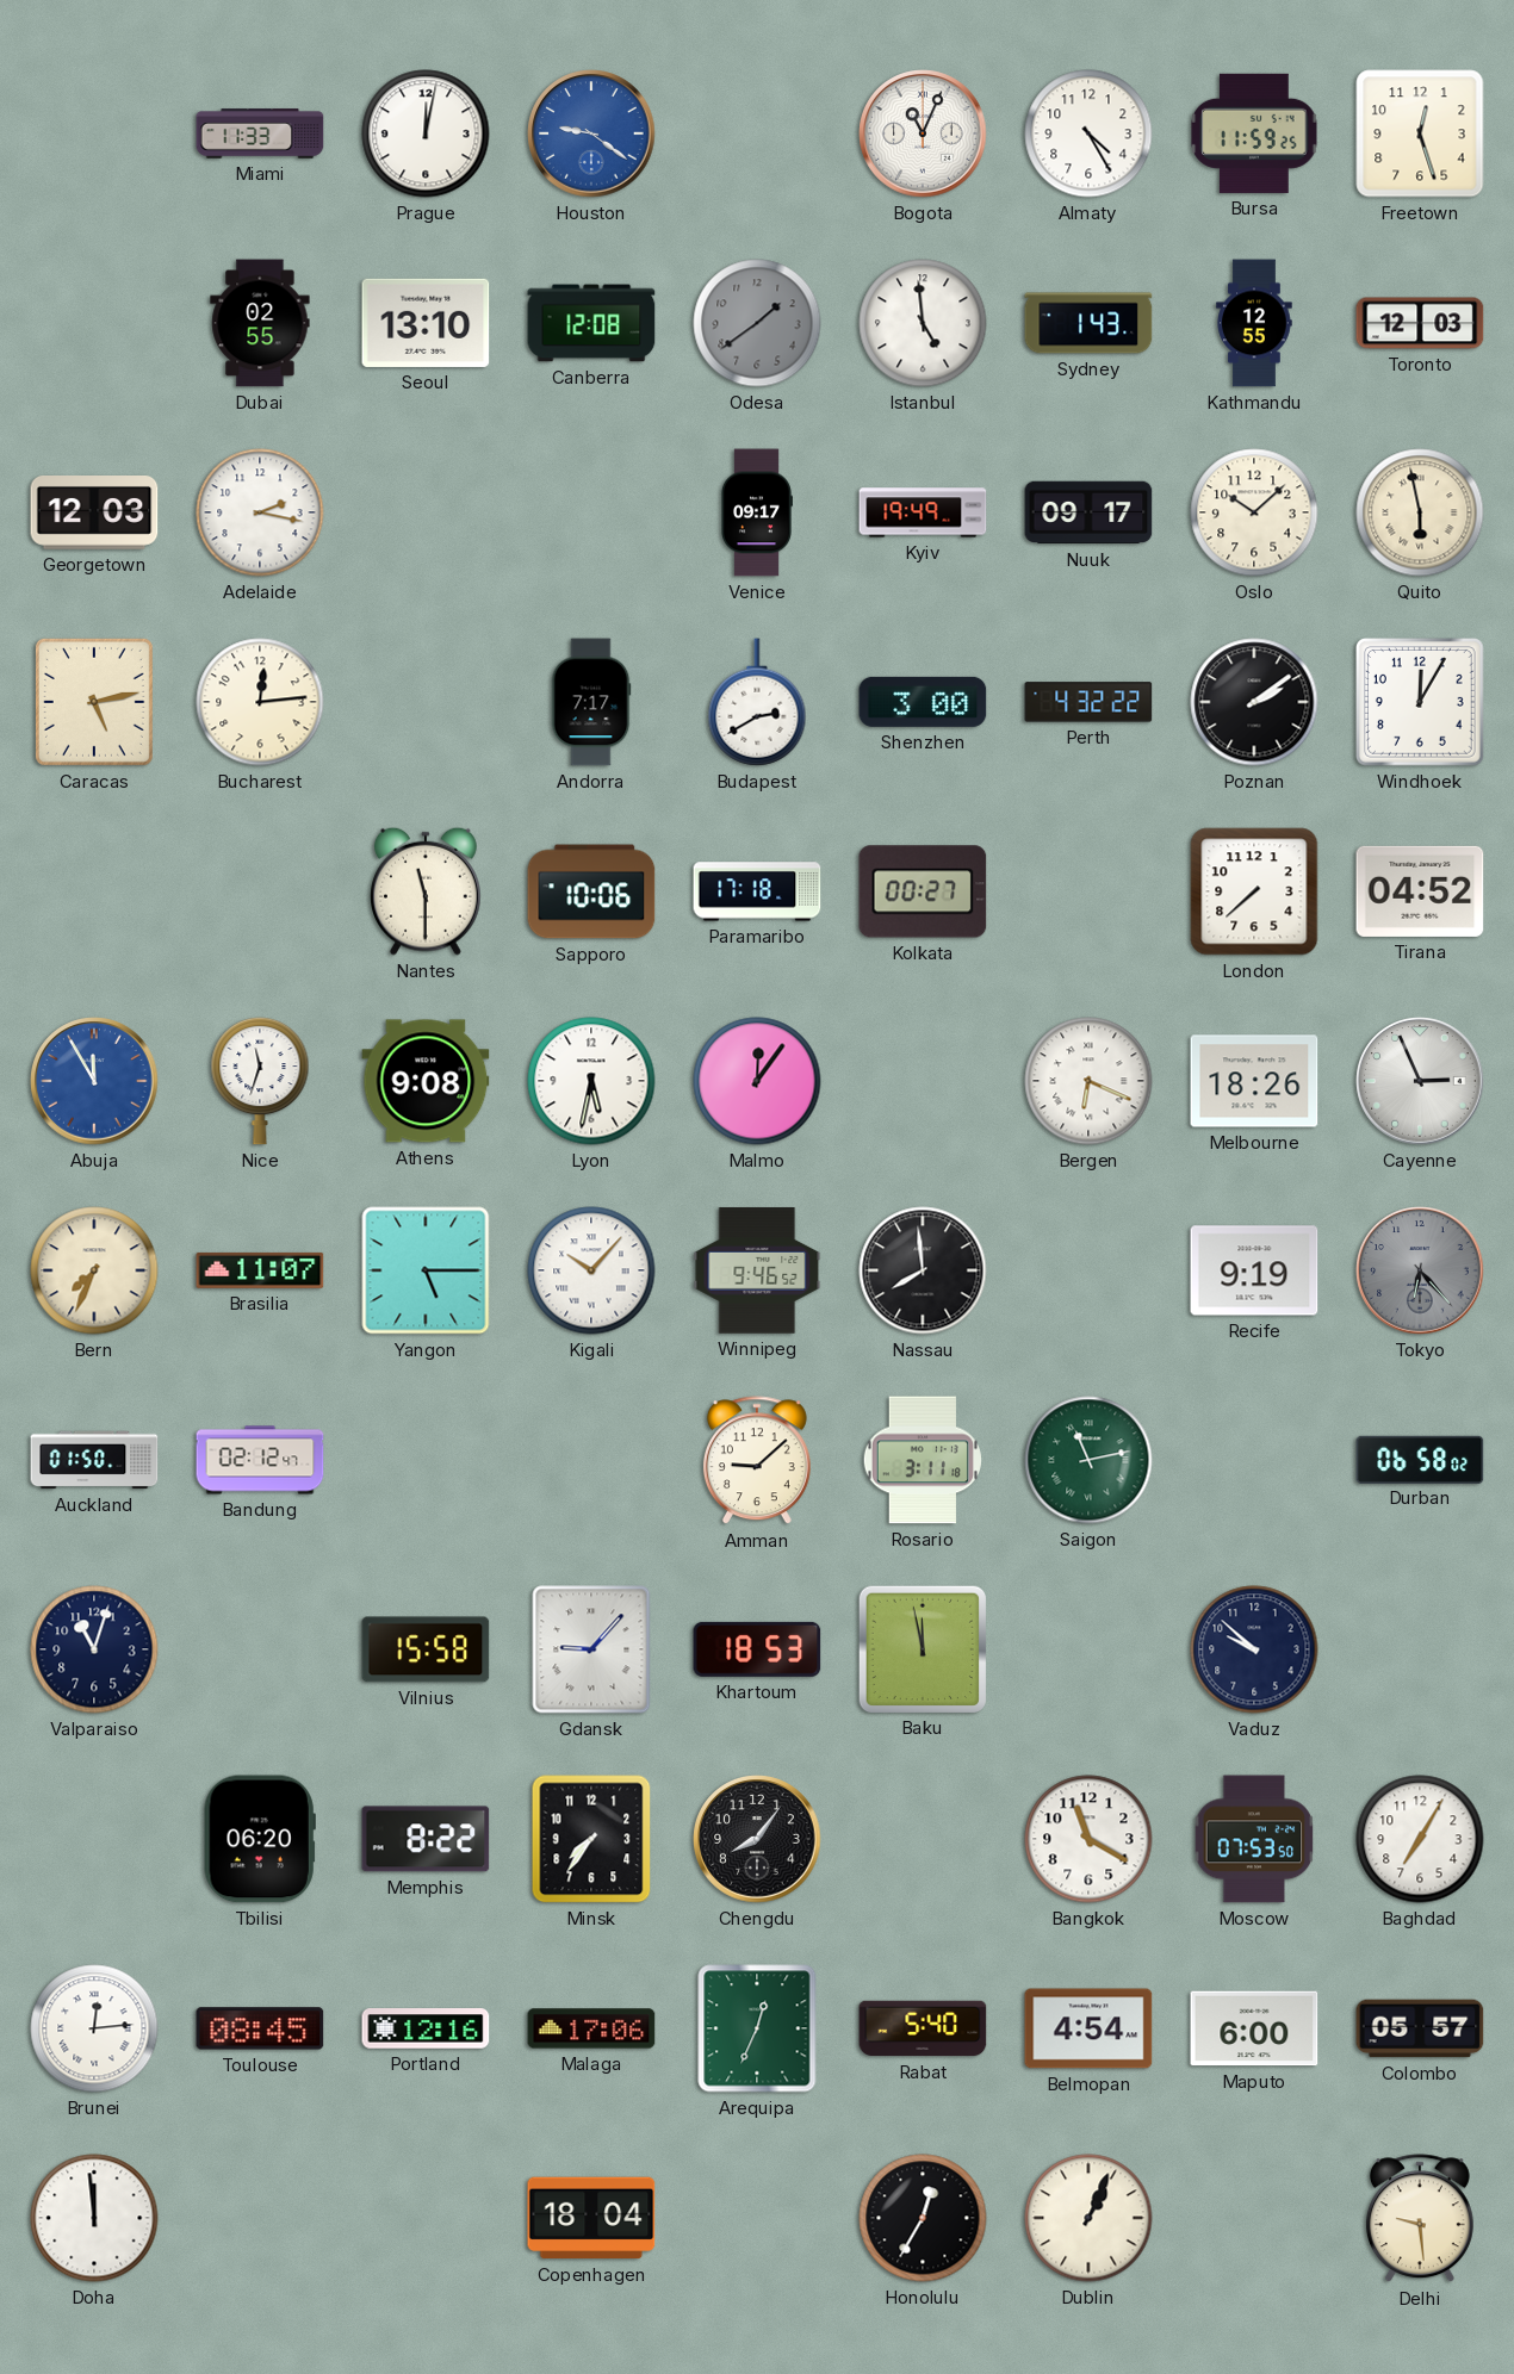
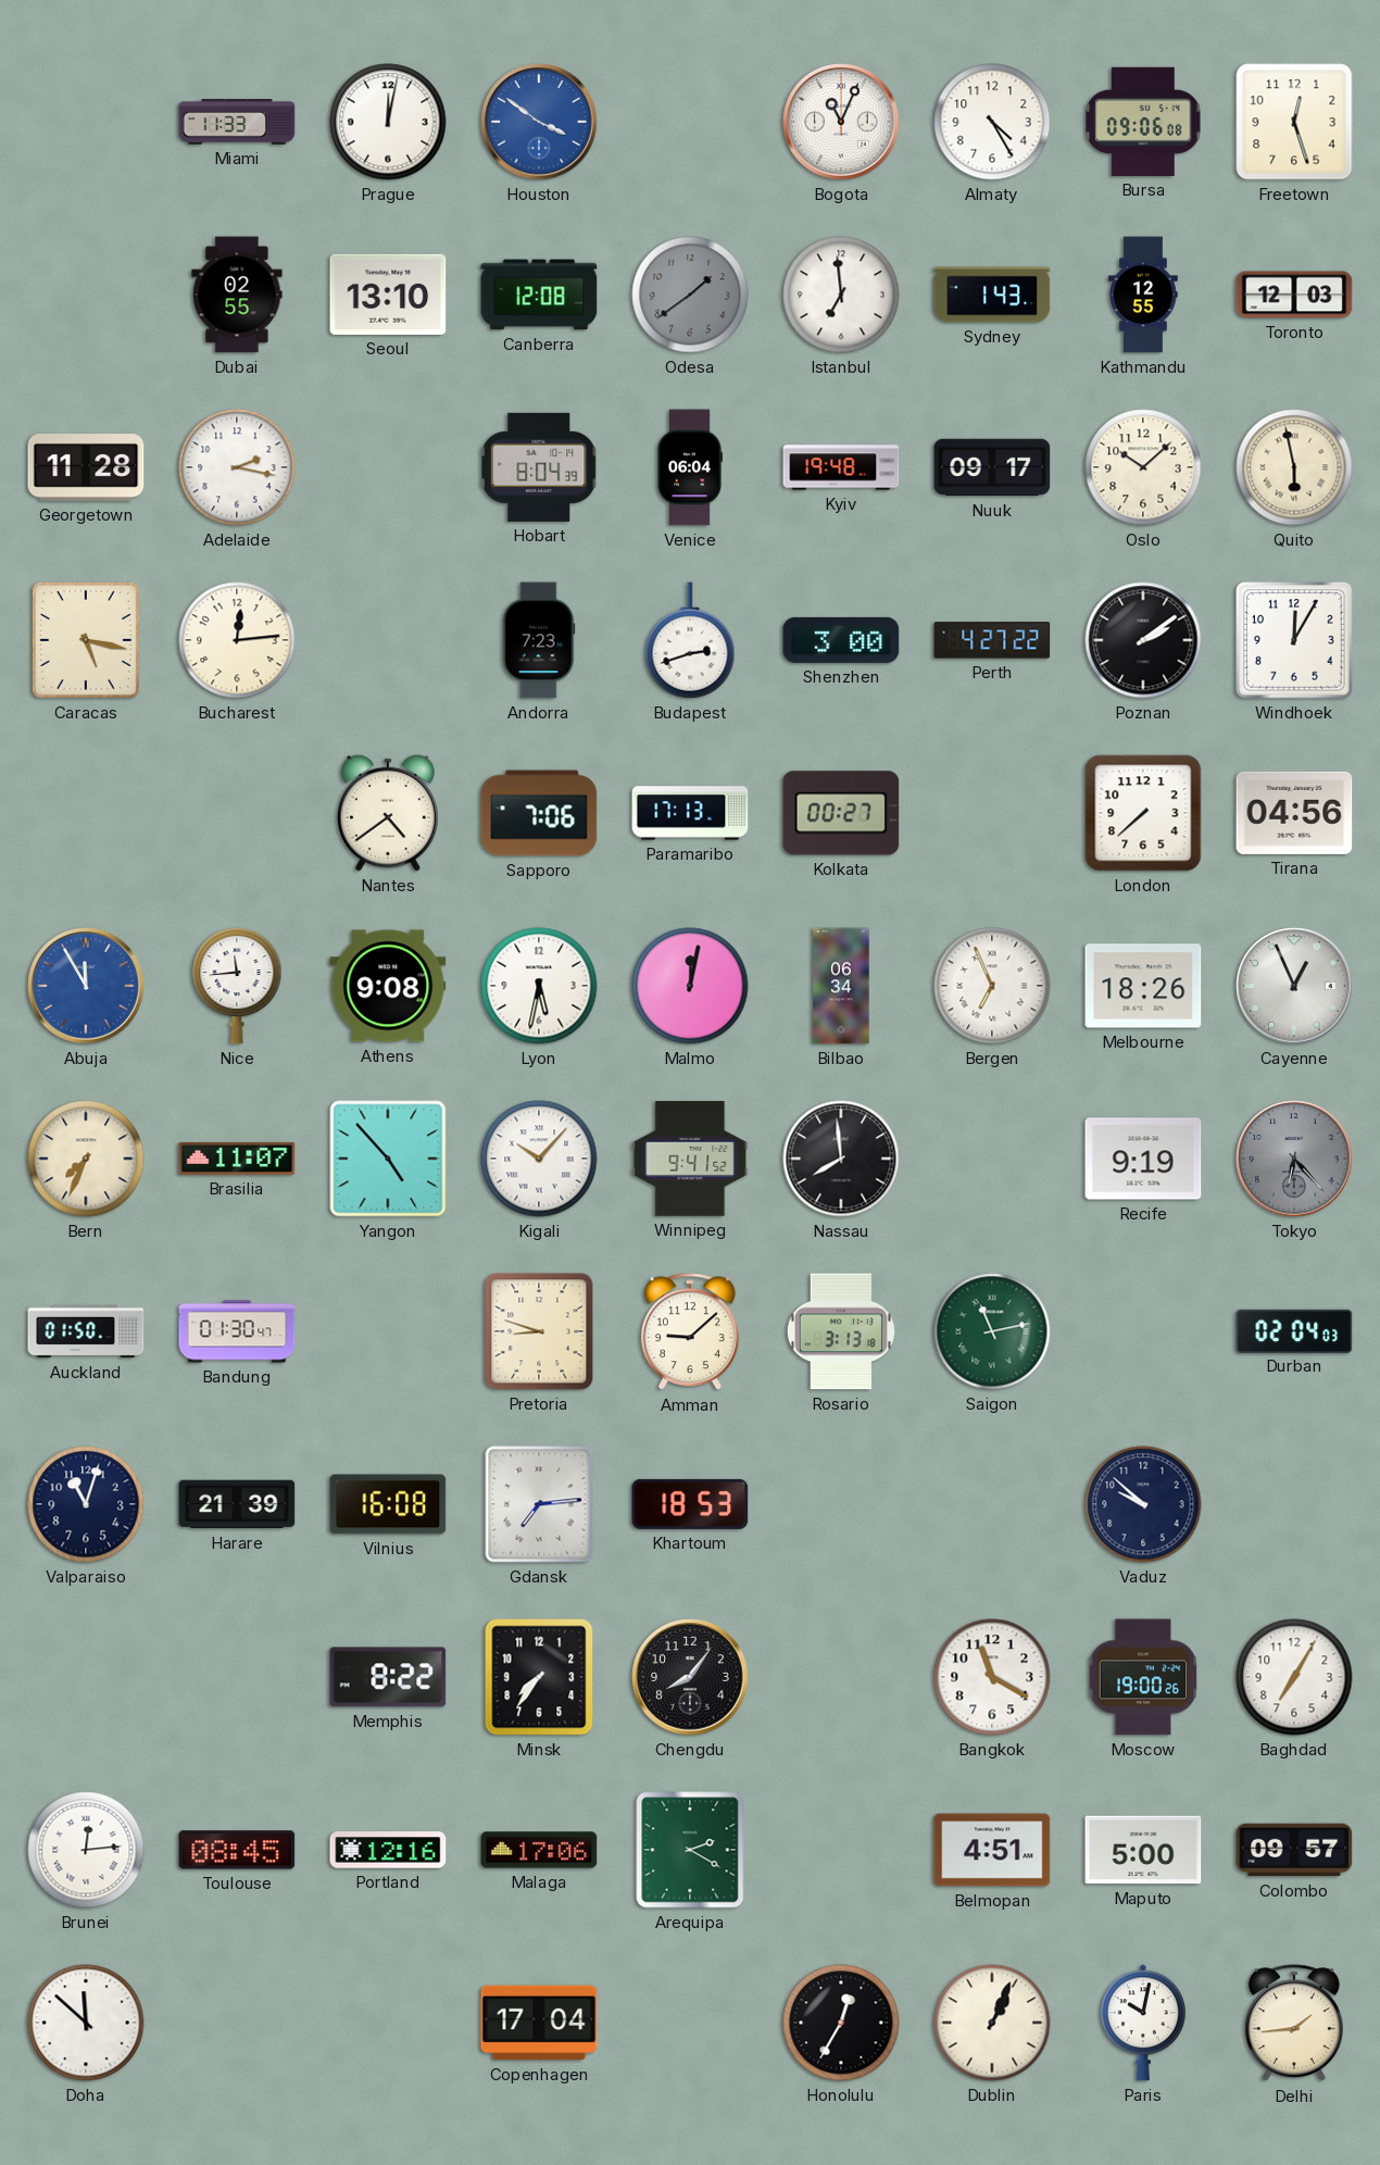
Houston: 9:21 -> 3:51
Bursa: 11:59 -> 09:06
Istanbul: 4:59 -> 6:59
Georgetown: 12:03 -> 11:28
Hobart: none -> 8:04
Venice: 09:17 -> 06:04
Kyiv: 19:49 -> 19:48
Caracas: 5:13 -> 5:17
Andorra: 7:17 -> 7:23
Budapest: 2:40 -> 2:42
Perth: 4:32 -> 4:27
Nantes: 11:30 -> 4:39
Sapporo: 10:06 -> 7:06
Paramaribo: 17:18 -> 17:13
Tirana: 04:52 -> 04:56
Nice: 11:33 -> 11:44
Malmo: 12:06 -> 12:02
Bilbao: none -> 06:34
Bergen: 6:19 -> 6:56
Cayenne: 2:56 -> 12:56
Yangon: 5:15 -> 4:53
Winnipeg: 9:46 -> 9:41
Bandung: 02:12 -> 01:30
Pretoria: none -> 8:48
Rosario: 3:11 -> 3:13
Durban: 06:58 -> 02:04
Harare: none -> 21:39
Vilnius: 15:58 -> 16:08
Gdansk: 9:07 -> 7:14
Baku: 11:58 -> none
Tbilisi: 06:20 -> none
Moscow: 07:53 -> 19:00
Arequipa: 12:34 -> 2:20
Rabat: 5:40 -> none
Belmopan: 4:54 -> 4:51
Maputo: 6:00 -> 5:00
Colombo: 05:57 -> 09:57
Doha: 11:59 -> 11:52
Copenhagen: 18:04 -> 17:04
Paris: none -> 10:02
Delhi: 9:29 -> 1:44
